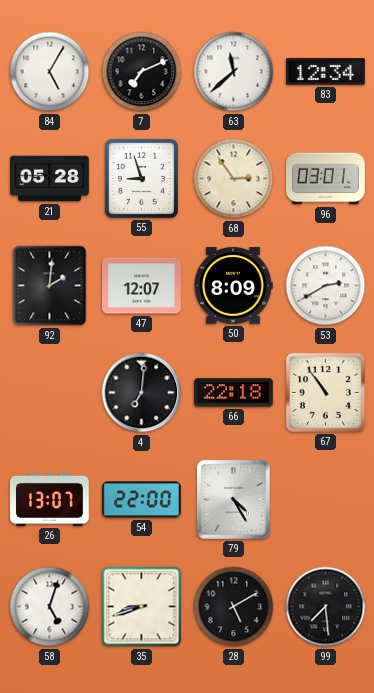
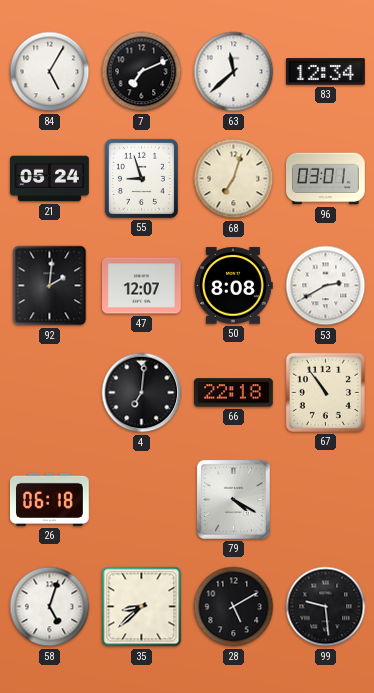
21: 05:28 -> 05:24
68: 2:54 -> 7:03
50: 8:09 -> 8:08
26: 13:07 -> 06:18
54: 22:00 -> none
79: 4:25 -> 4:20
35: 8:42 -> 8:38
99: 7:29 -> 9:29
